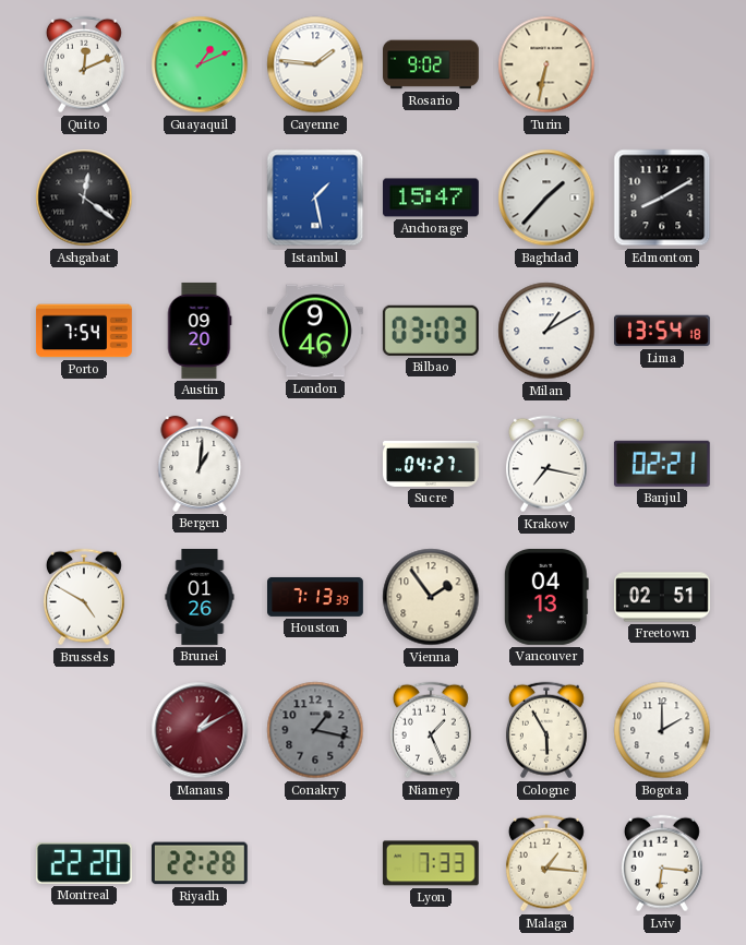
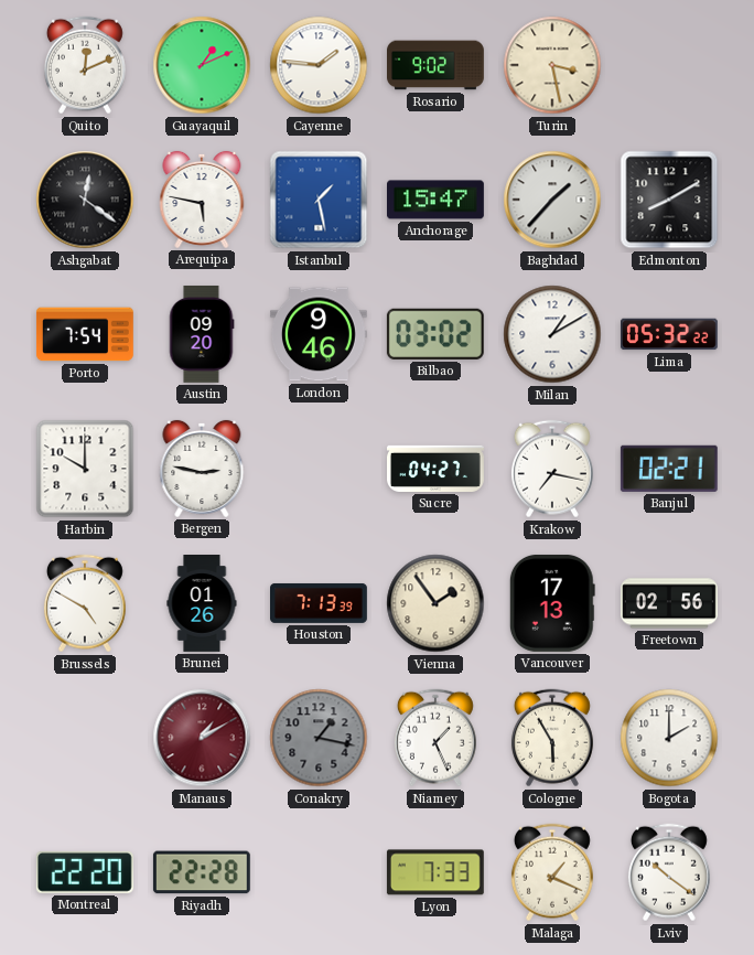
Turin: 6:32 -> 3:28
Arequipa: none -> 5:47
Bilbao: 03:03 -> 03:02
Lima: 13:54 -> 05:32
Harbin: none -> 10:00
Bergen: 1:01 -> 2:47
Vancouver: 04:13 -> 17:13
Freetown: 02:51 -> 02:56
Malaga: 1:16 -> 1:19
Lviv: 6:16 -> 10:21
